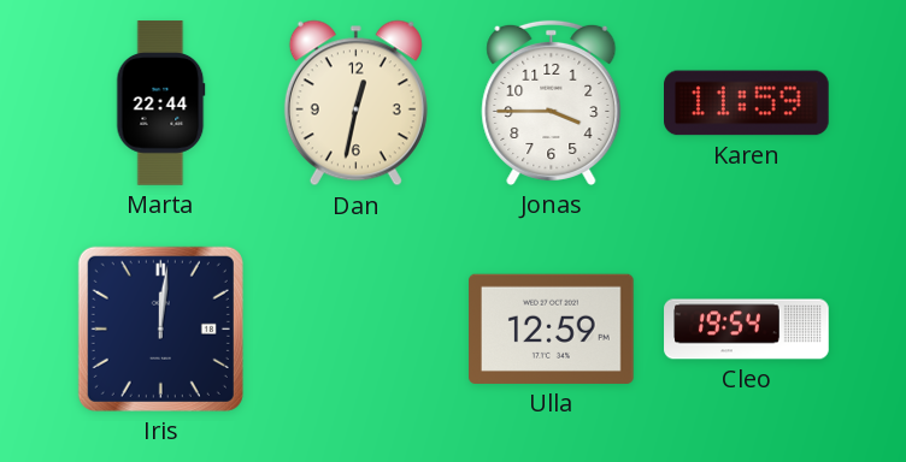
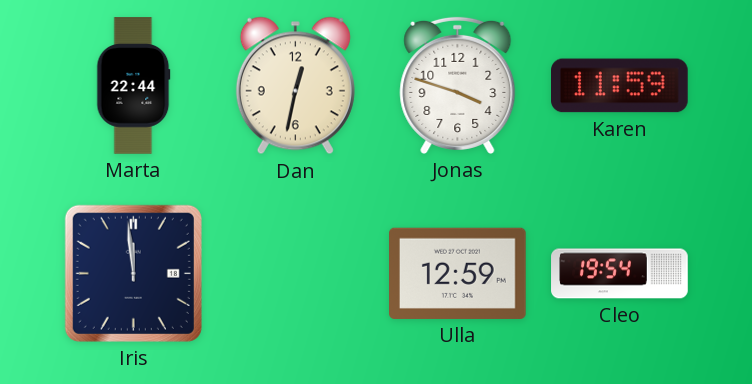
Jonas: 3:45 -> 3:48
Iris: 12:01 -> 11:59
